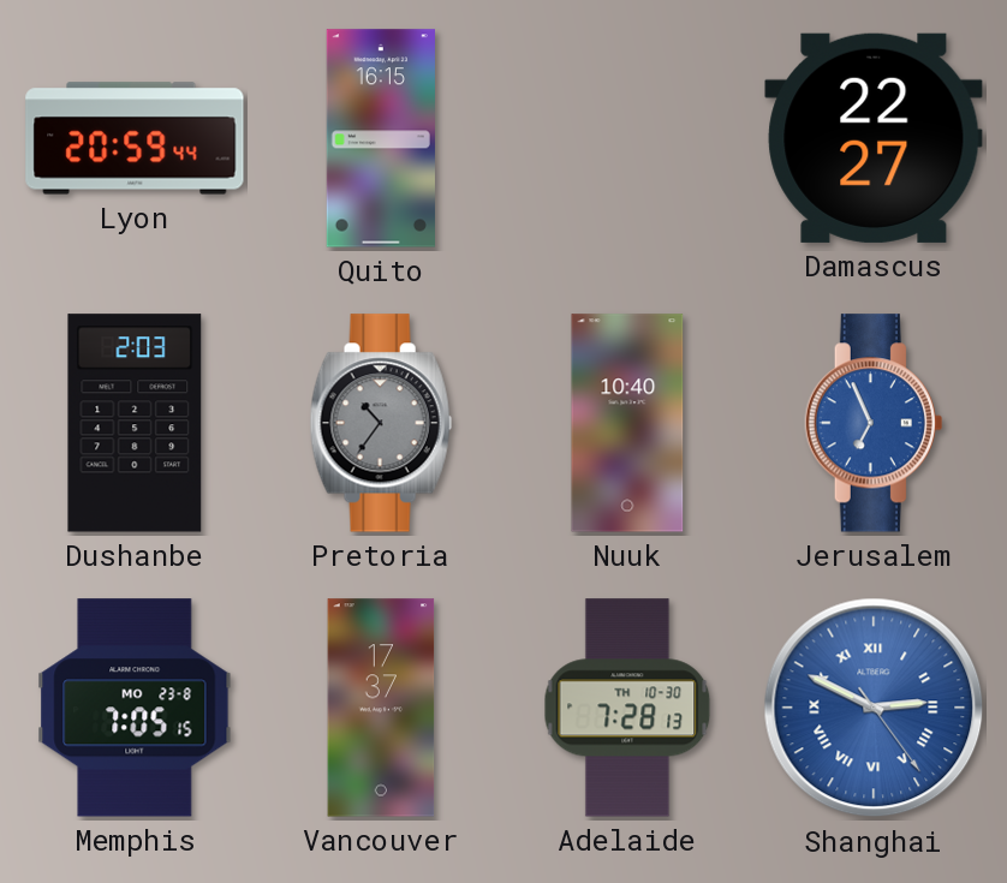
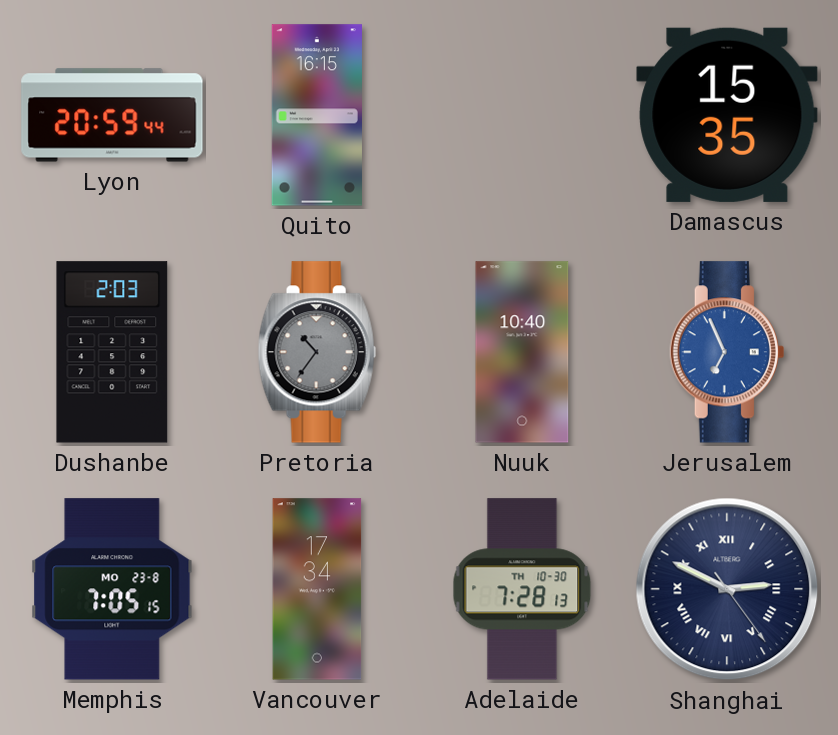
Damascus: 22:27 -> 15:35
Vancouver: 17:37 -> 17:34
Shanghai dial: blue -> navy
